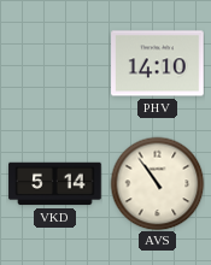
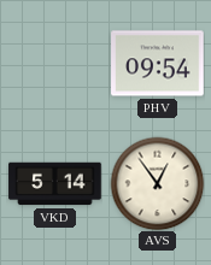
PHV: 14:10 -> 09:54
AVS: 10:54 -> 12:54
